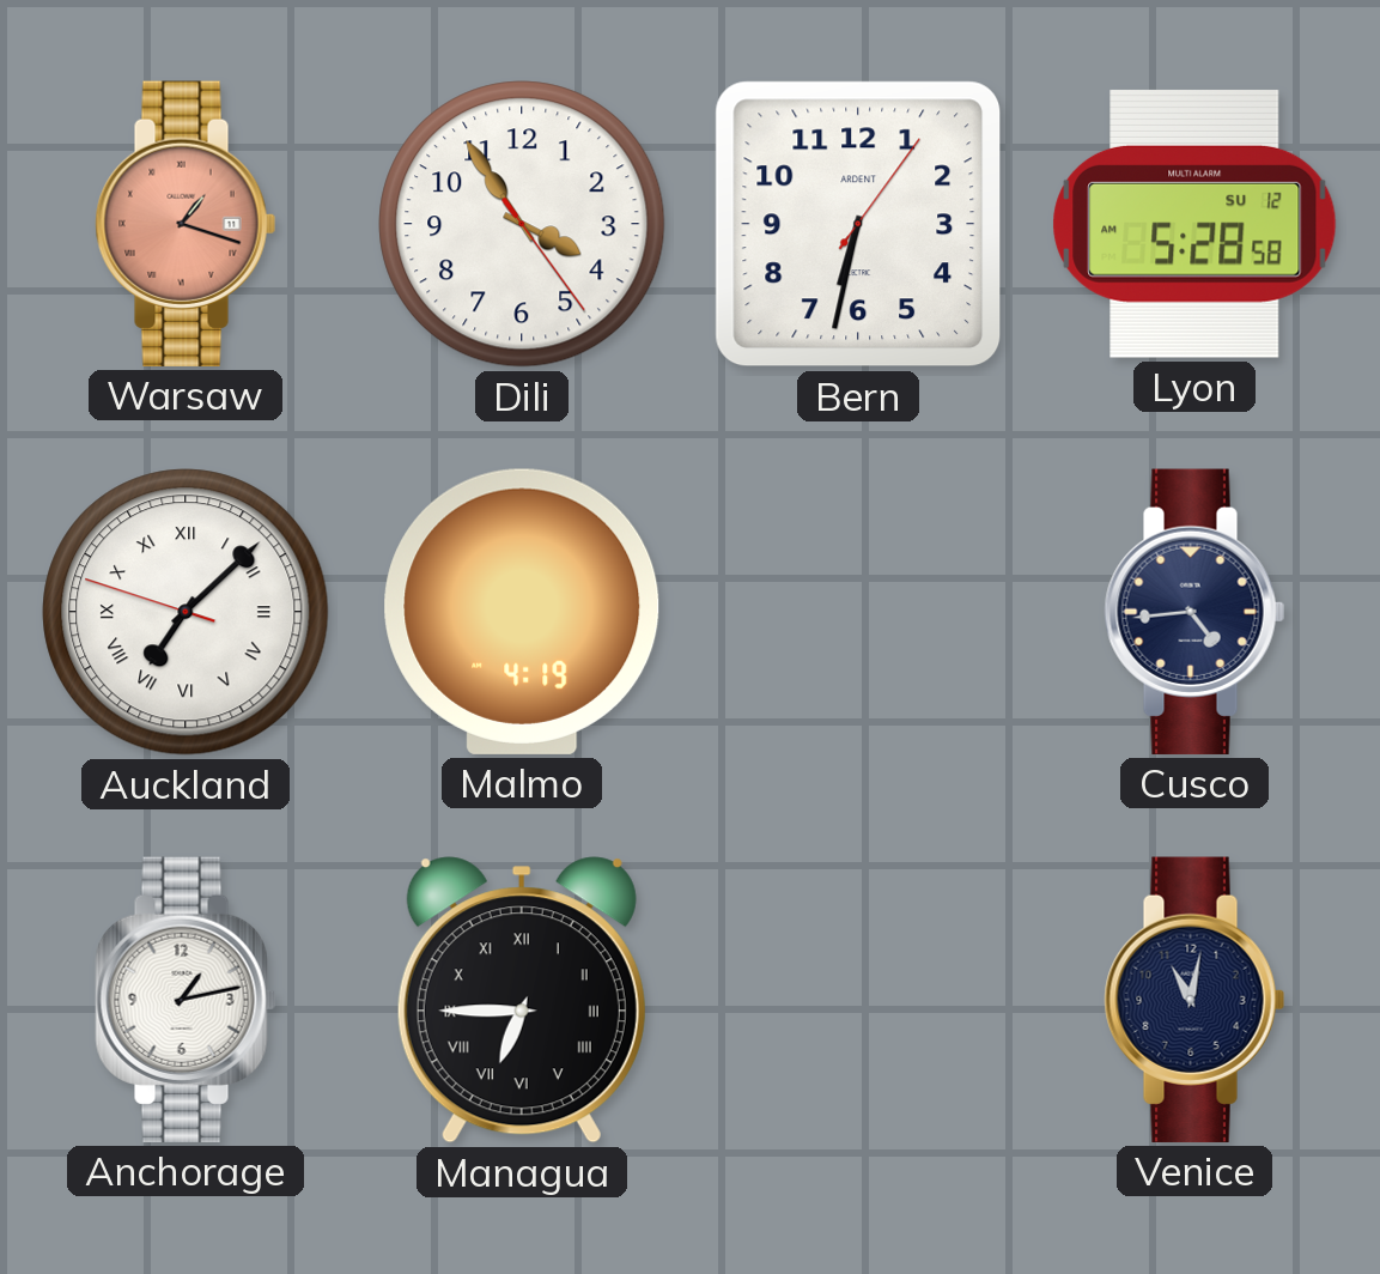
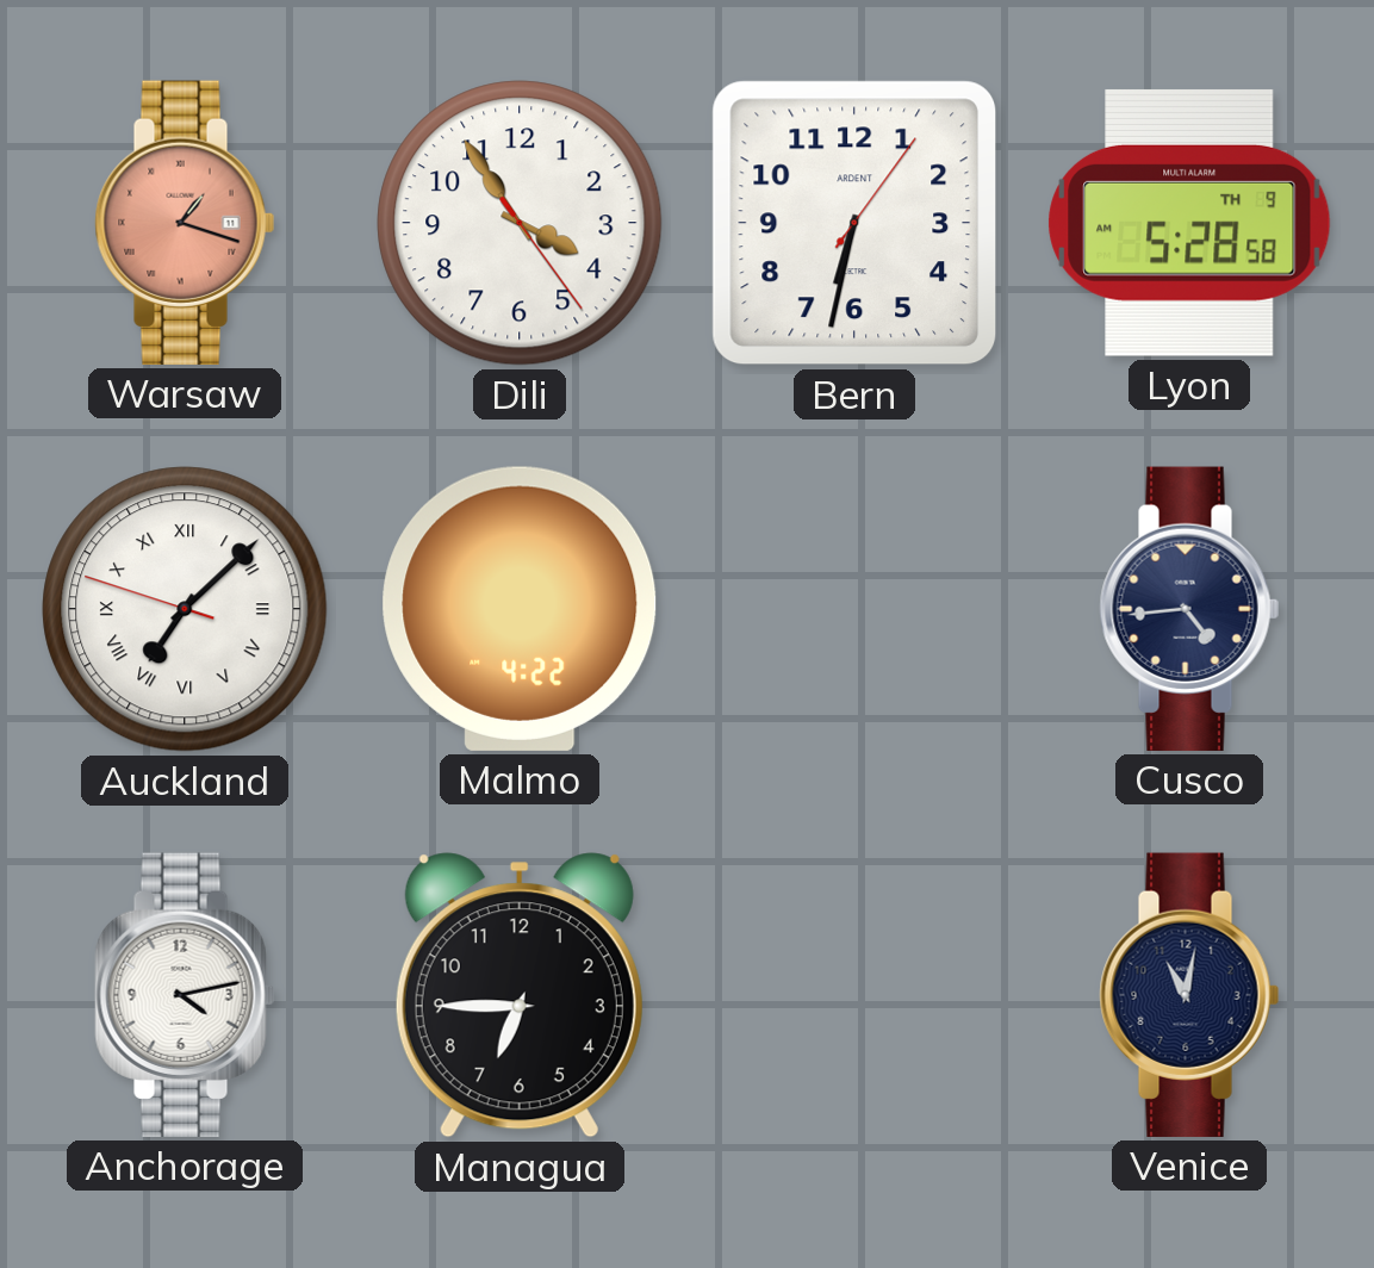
Lyon date: SU 12 -> TH 9
Malmo: 4:19 -> 4:22
Anchorage: 1:13 -> 4:13
Managua numerals: Roman -> Arabic
